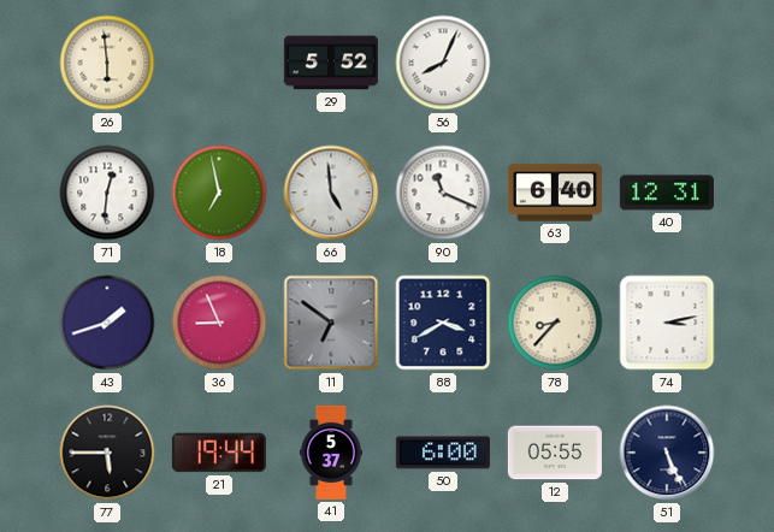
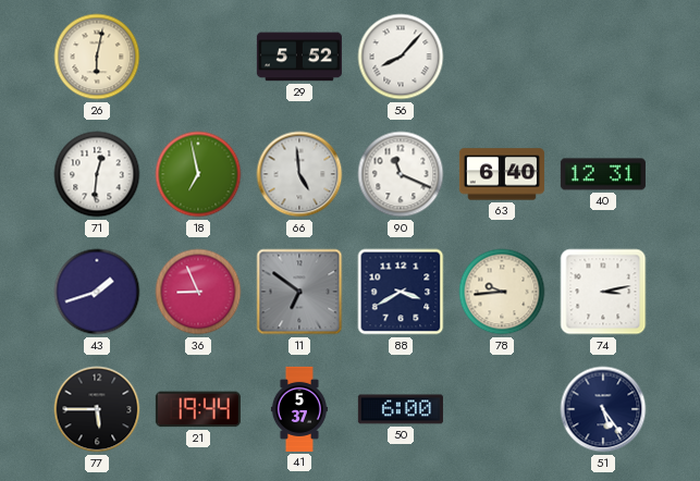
26: 5:59 -> 6:02
56: 8:04 -> 8:07
78: 8:37 -> 9:44
12: 05:55 -> none
51: 5:26 -> 5:24
